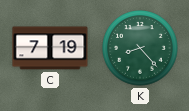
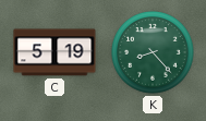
C: 7:19 -> 5:19
